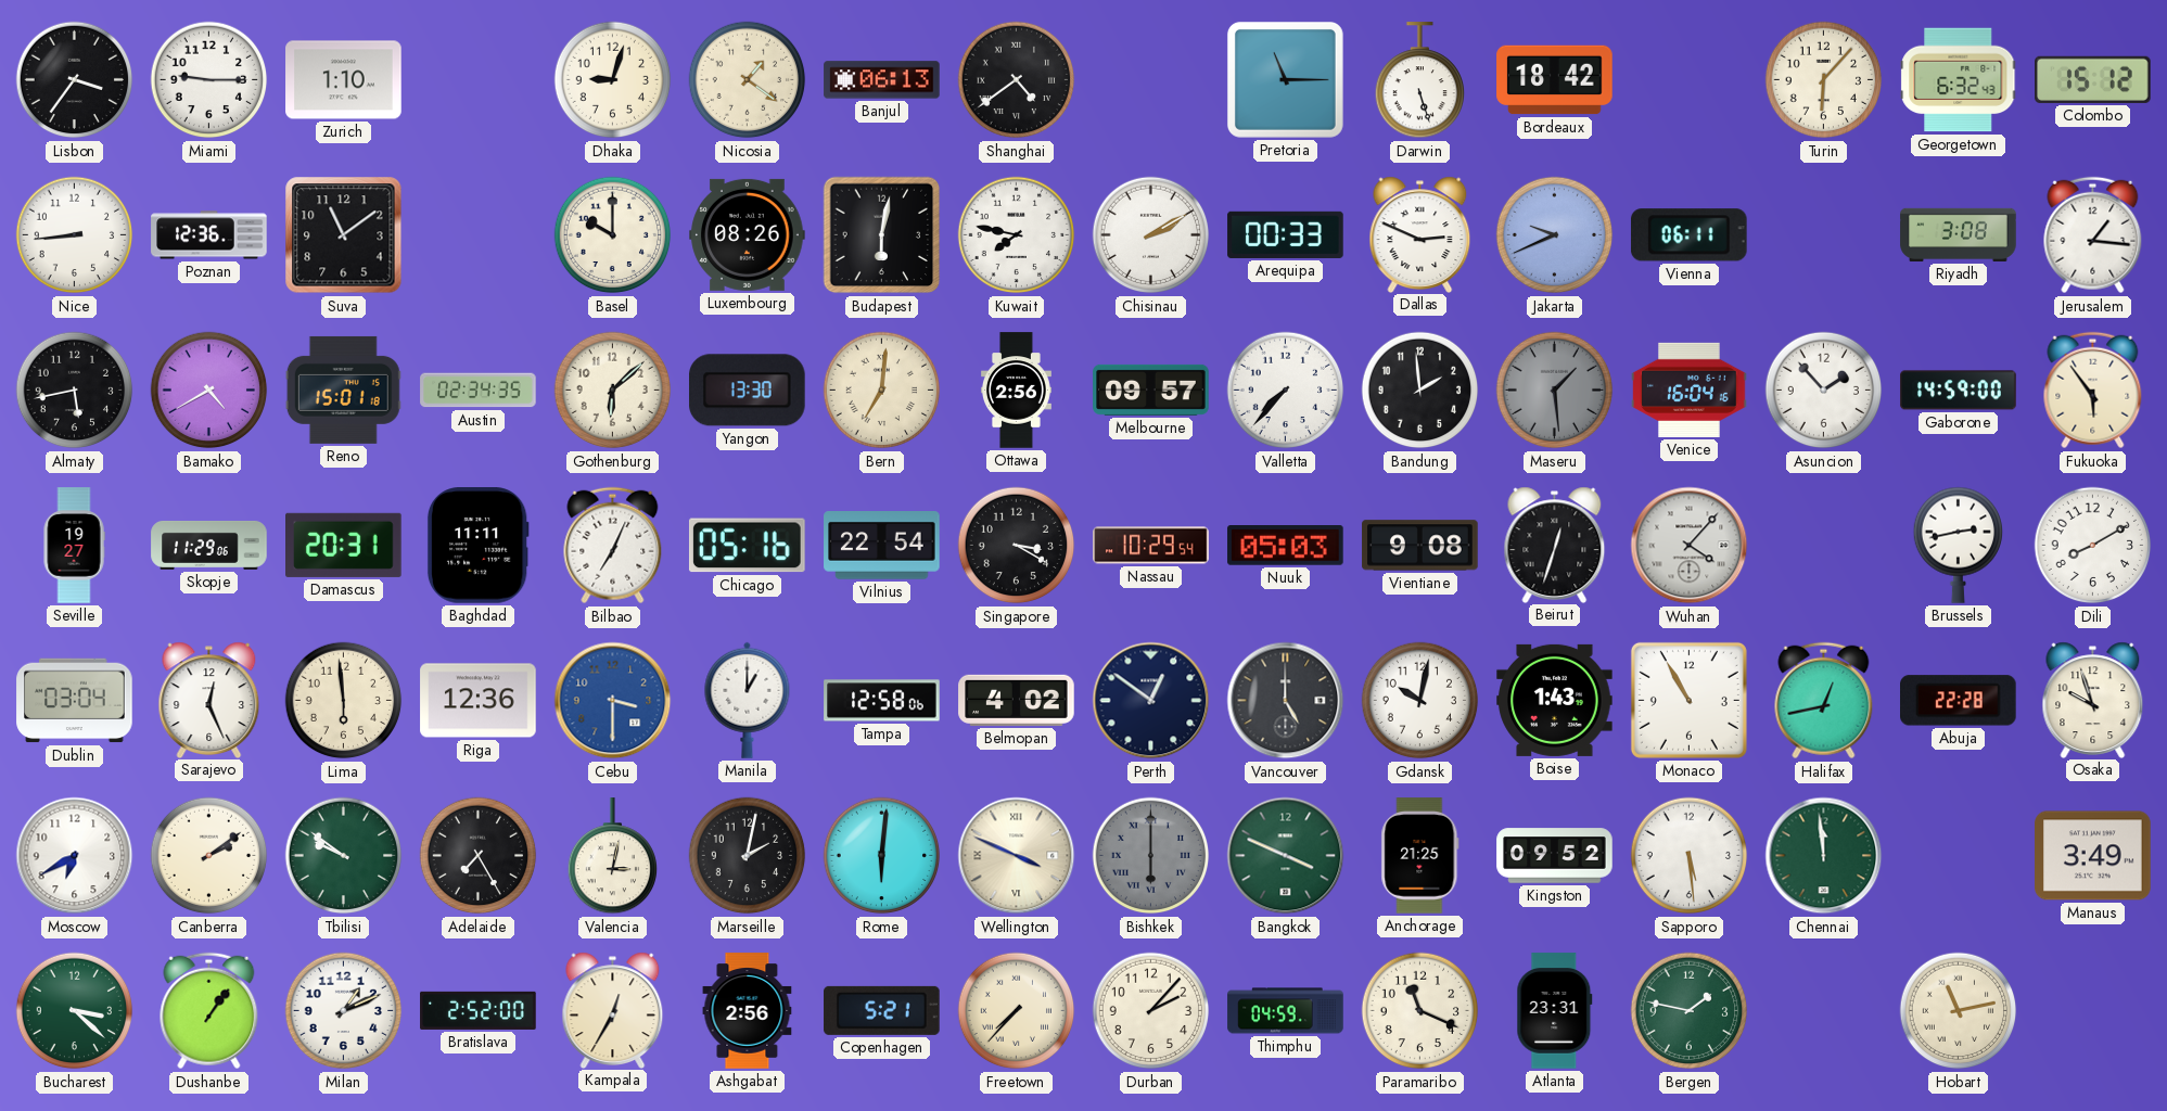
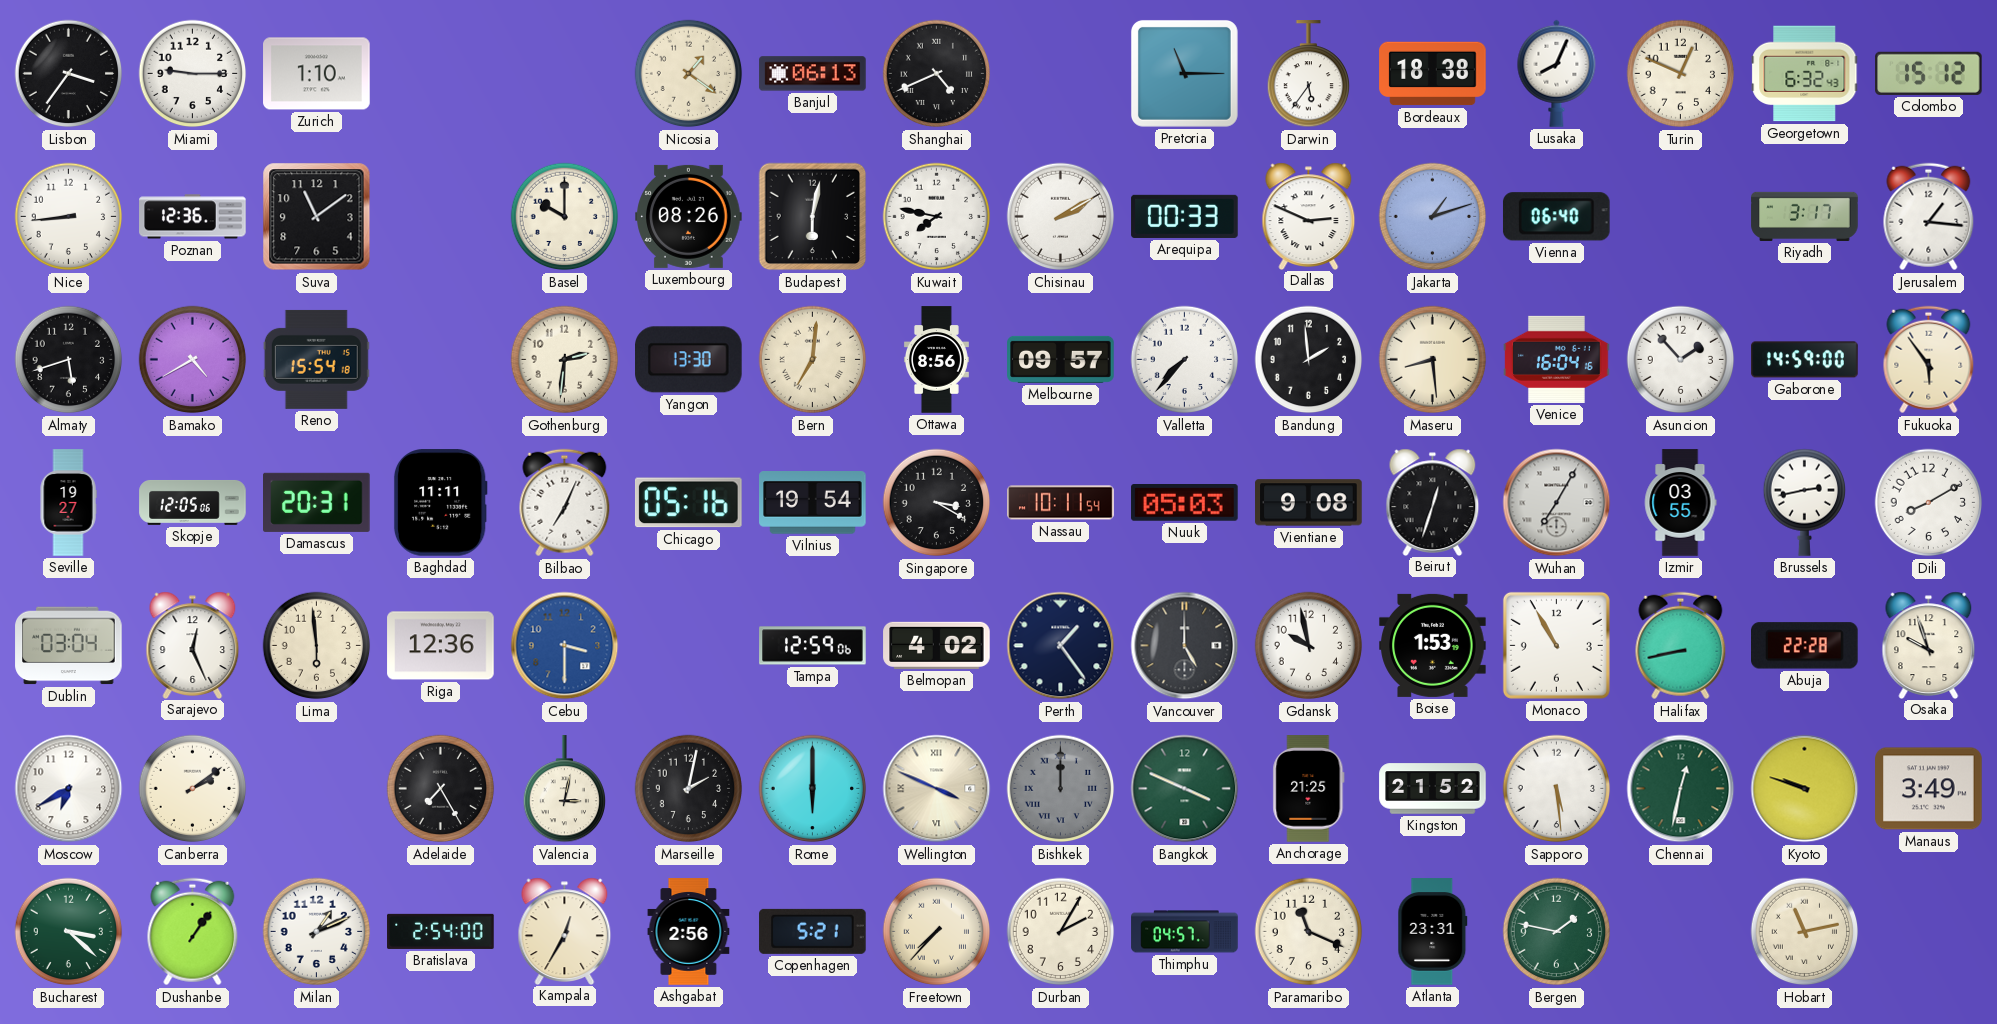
Dhaka: 9:03 -> none
Shanghai: 4:39 -> 4:41
Darwin: 5:27 -> 5:36
Bordeaux: 18:42 -> 18:38
Lusaka: none -> 8:04
Turin: 6:07 -> 12:49
Jakarta: 9:41 -> 1:12
Vienna: 06:11 -> 06:40
Riyadh: 3:08 -> 3:17
Almaty: 5:43 -> 5:42
Reno: 15:01 -> 15:54
Austin: 02:34 -> none
Gothenburg: 6:08 -> 2:31
Ottawa: 2:56 -> 8:56
Maseru: 1:29 -> 8:29
Maseru dial: grey -> cream
Skopje: 11:29 -> 12:05
Vilnius: 22:54 -> 19:54
Nassau: 10:29 -> 10:11
Wuhan: 4:07 -> 7:05
Izmir: none -> 03:55
Manila: 1:00 -> none
Tampa: 12:58 -> 12:59
Perth: 12:51 -> 1:24
Gdansk: 10:02 -> 9:58
Boise: 1:43 -> 1:53
Halifax: 12:43 -> 8:43
Tbilisi: 9:51 -> none
Rome: 6:01 -> 6:00
Bishkek: 6:00 -> 12:00
Kingston: 09:52 -> 21:52
Chennai: 11:59 -> 12:32
Kyoto: none -> 9:48
Bratislava: 2:52 -> 2:54
Durban: 2:07 -> 2:05
Thimphu: 04:59 -> 04:57
